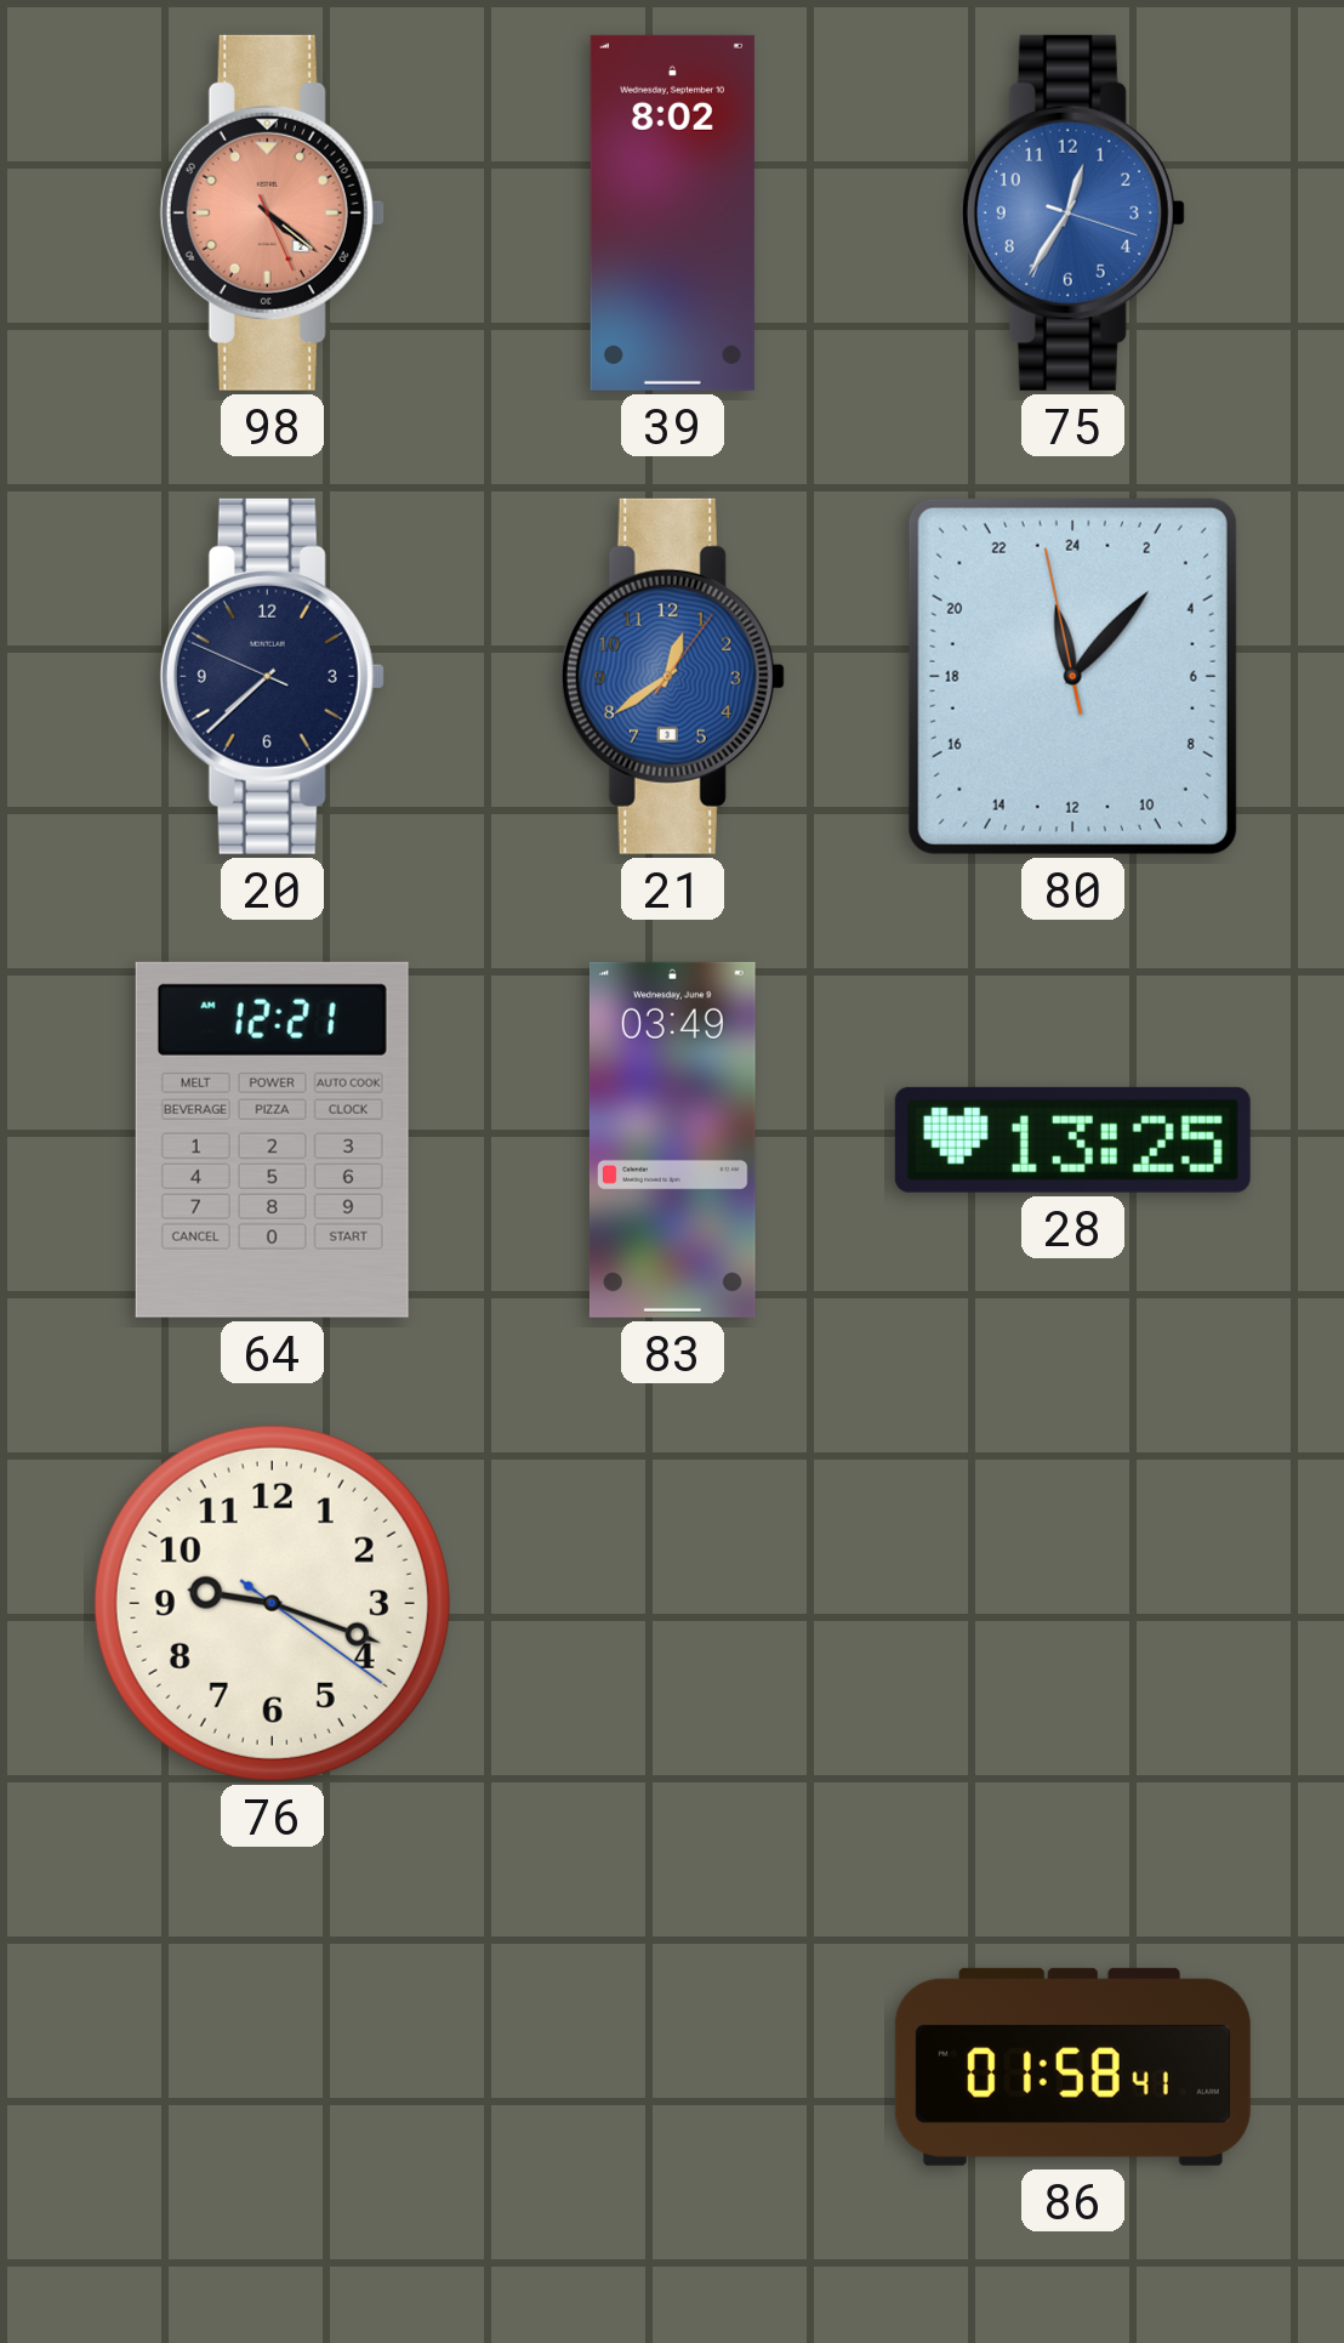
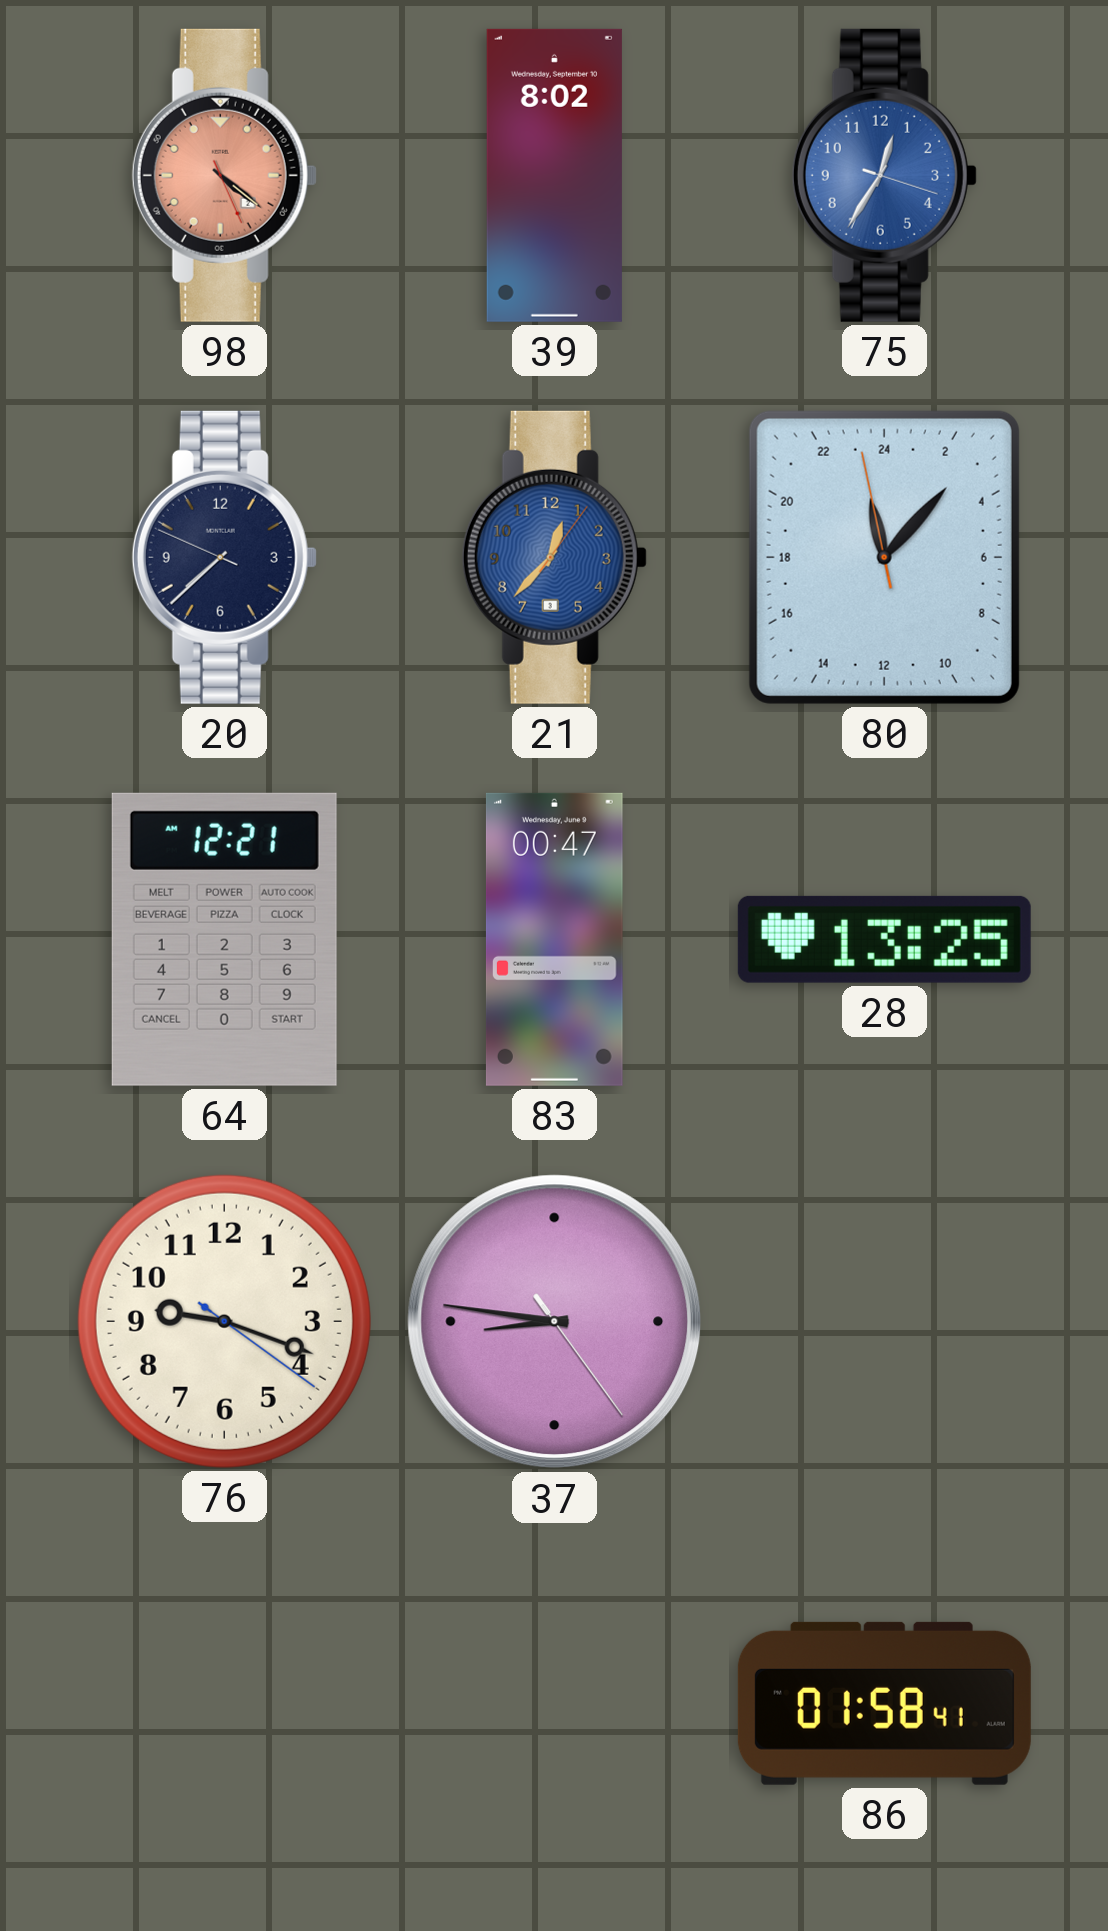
21: 12:39 -> 12:37
83: 03:49 -> 00:47
37: none -> 8:46
